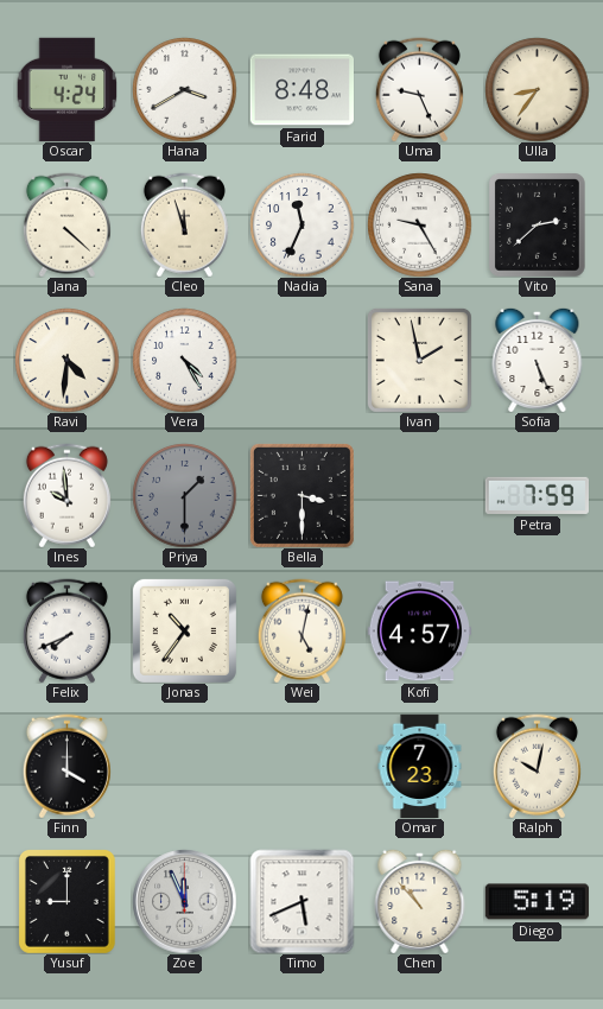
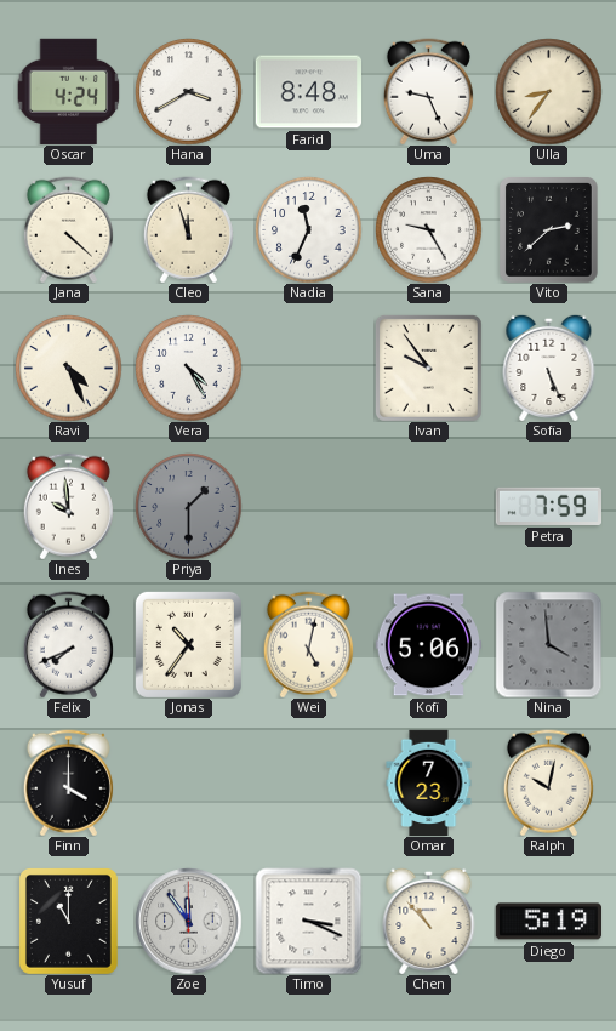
Ravi: 4:31 -> 4:26
Ivan: 1:58 -> 9:54
Bella: 3:30 -> none
Kofi: 4:57 -> 5:06
Nina: none -> 3:59
Yusuf: 9:00 -> 11:00
Zoe: 11:56 -> 11:54
Timo: 5:41 -> 3:19
